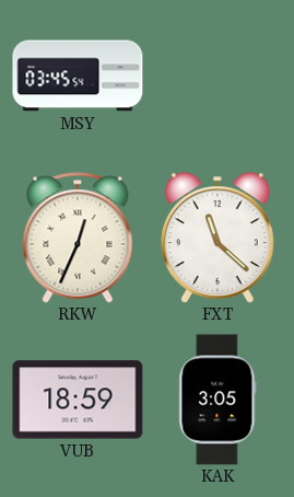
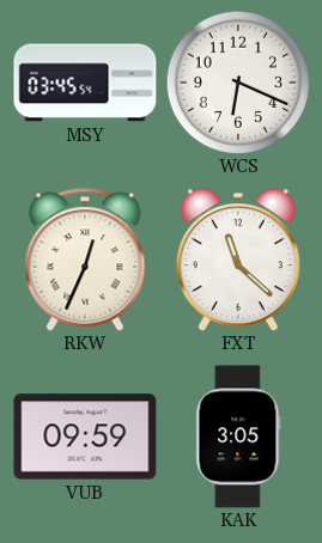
WCS: none -> 6:19
VUB: 18:59 -> 09:59
